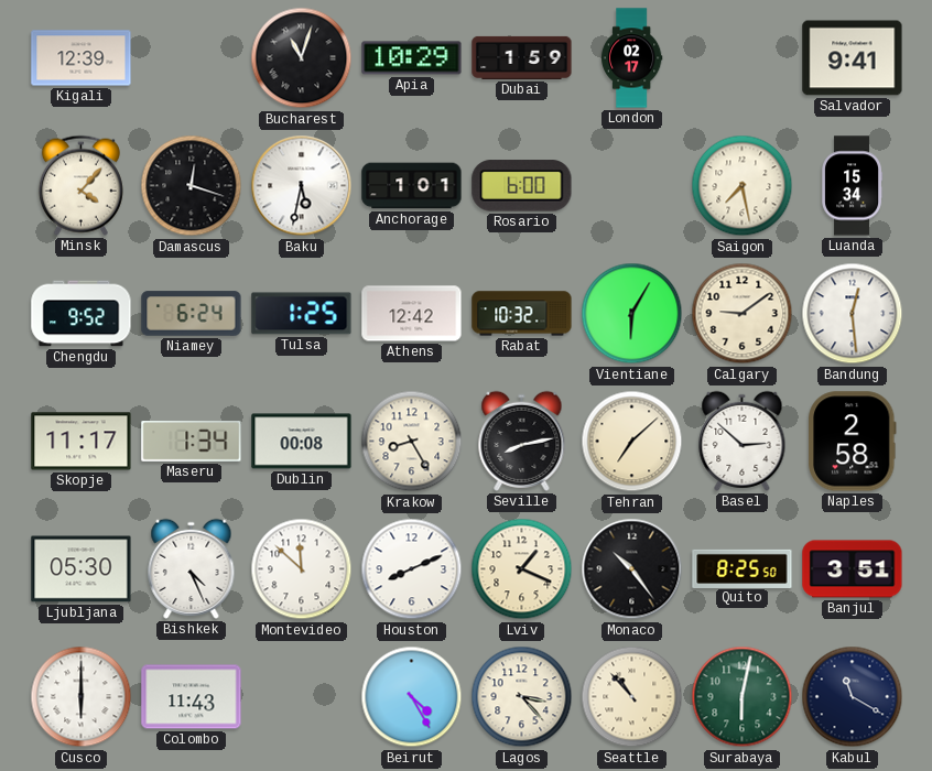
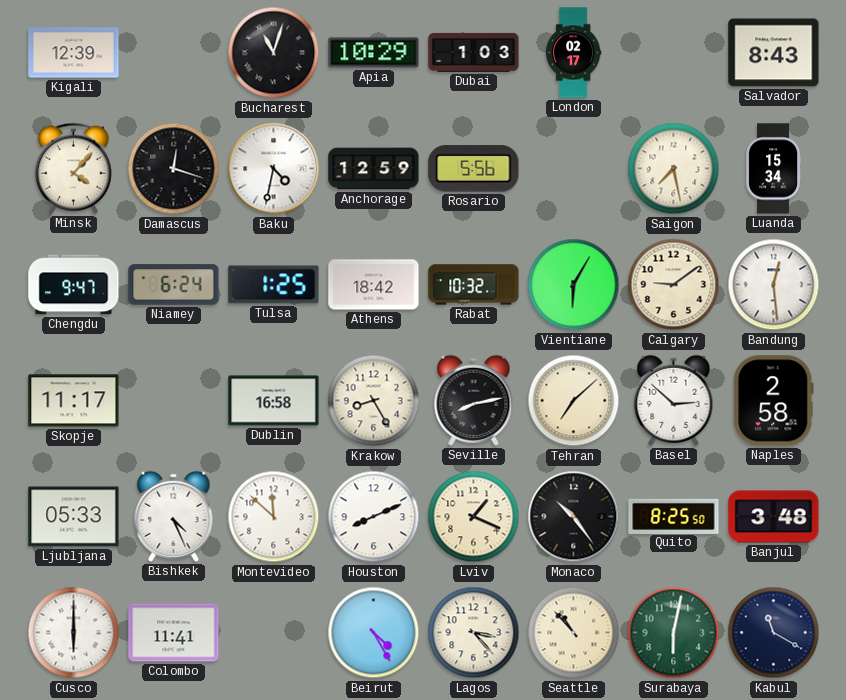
Dubai: 1:59 -> 1:03
Salvador: 9:41 -> 8:43
Baku: 5:32 -> 4:32
Anchorage: 1:01 -> 12:59
Rosario: 6:00 -> 5:56
Chengdu: 9:52 -> 9:47
Athens: 12:42 -> 18:42
Maseru: 1:34 -> none
Dublin: 00:08 -> 16:58
Ljubljana: 05:30 -> 05:33
Banjul: 3:51 -> 3:48
Colombo: 11:43 -> 11:41
